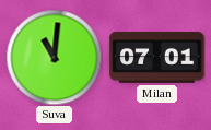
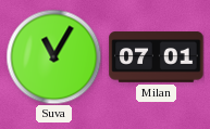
Suva: 11:01 -> 11:05
